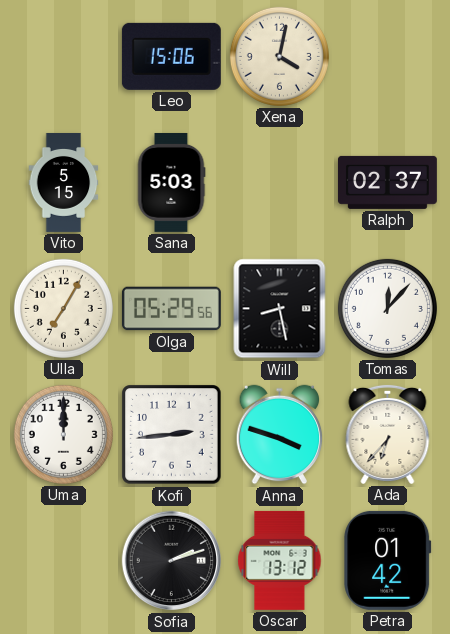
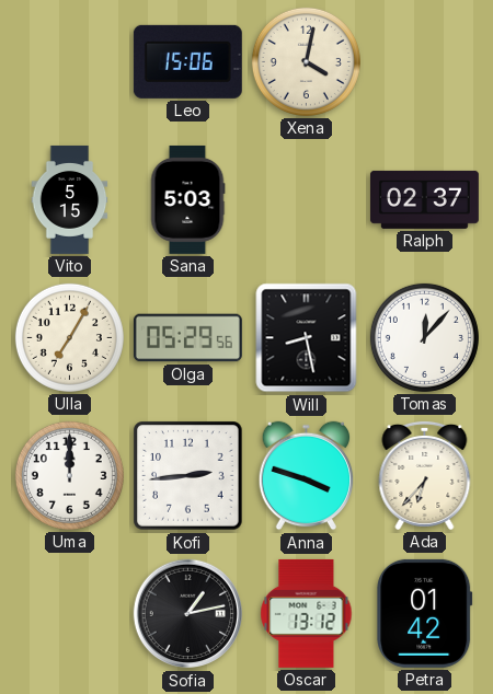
Sofia: 2:12 -> 1:13
